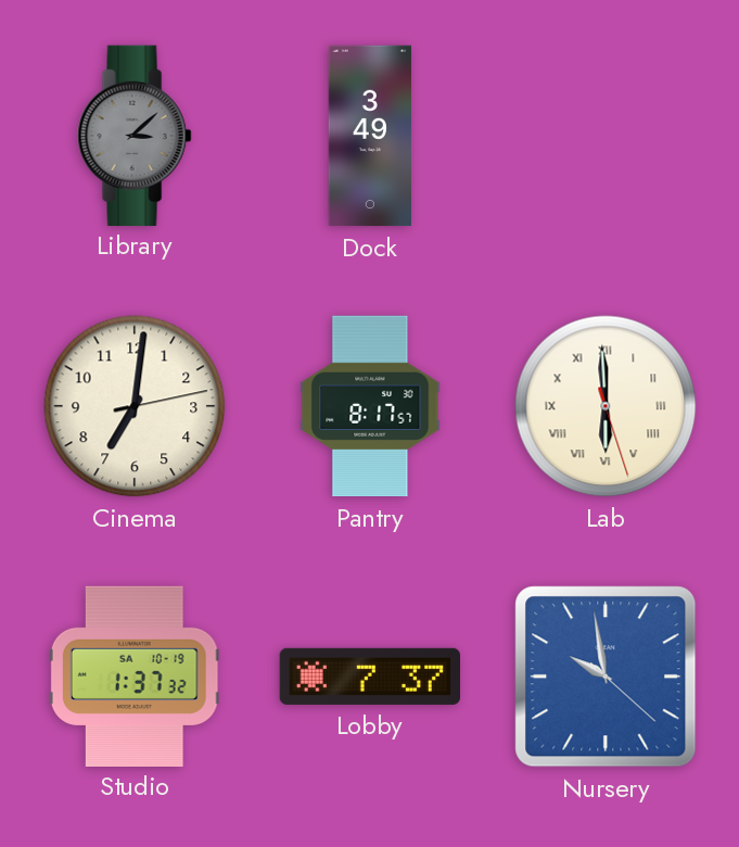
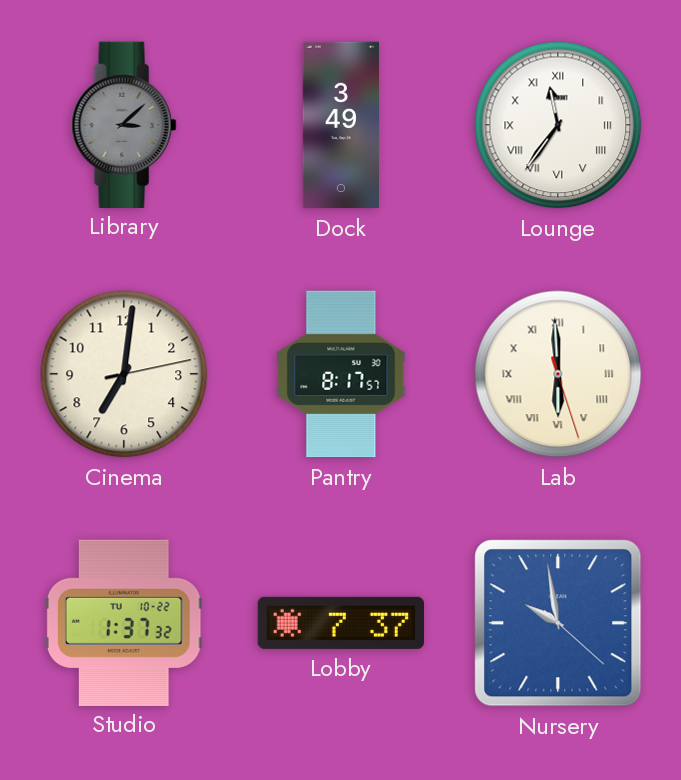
Lounge: none -> 11:36
Studio date: SA 10-19 -> TU 10-22
